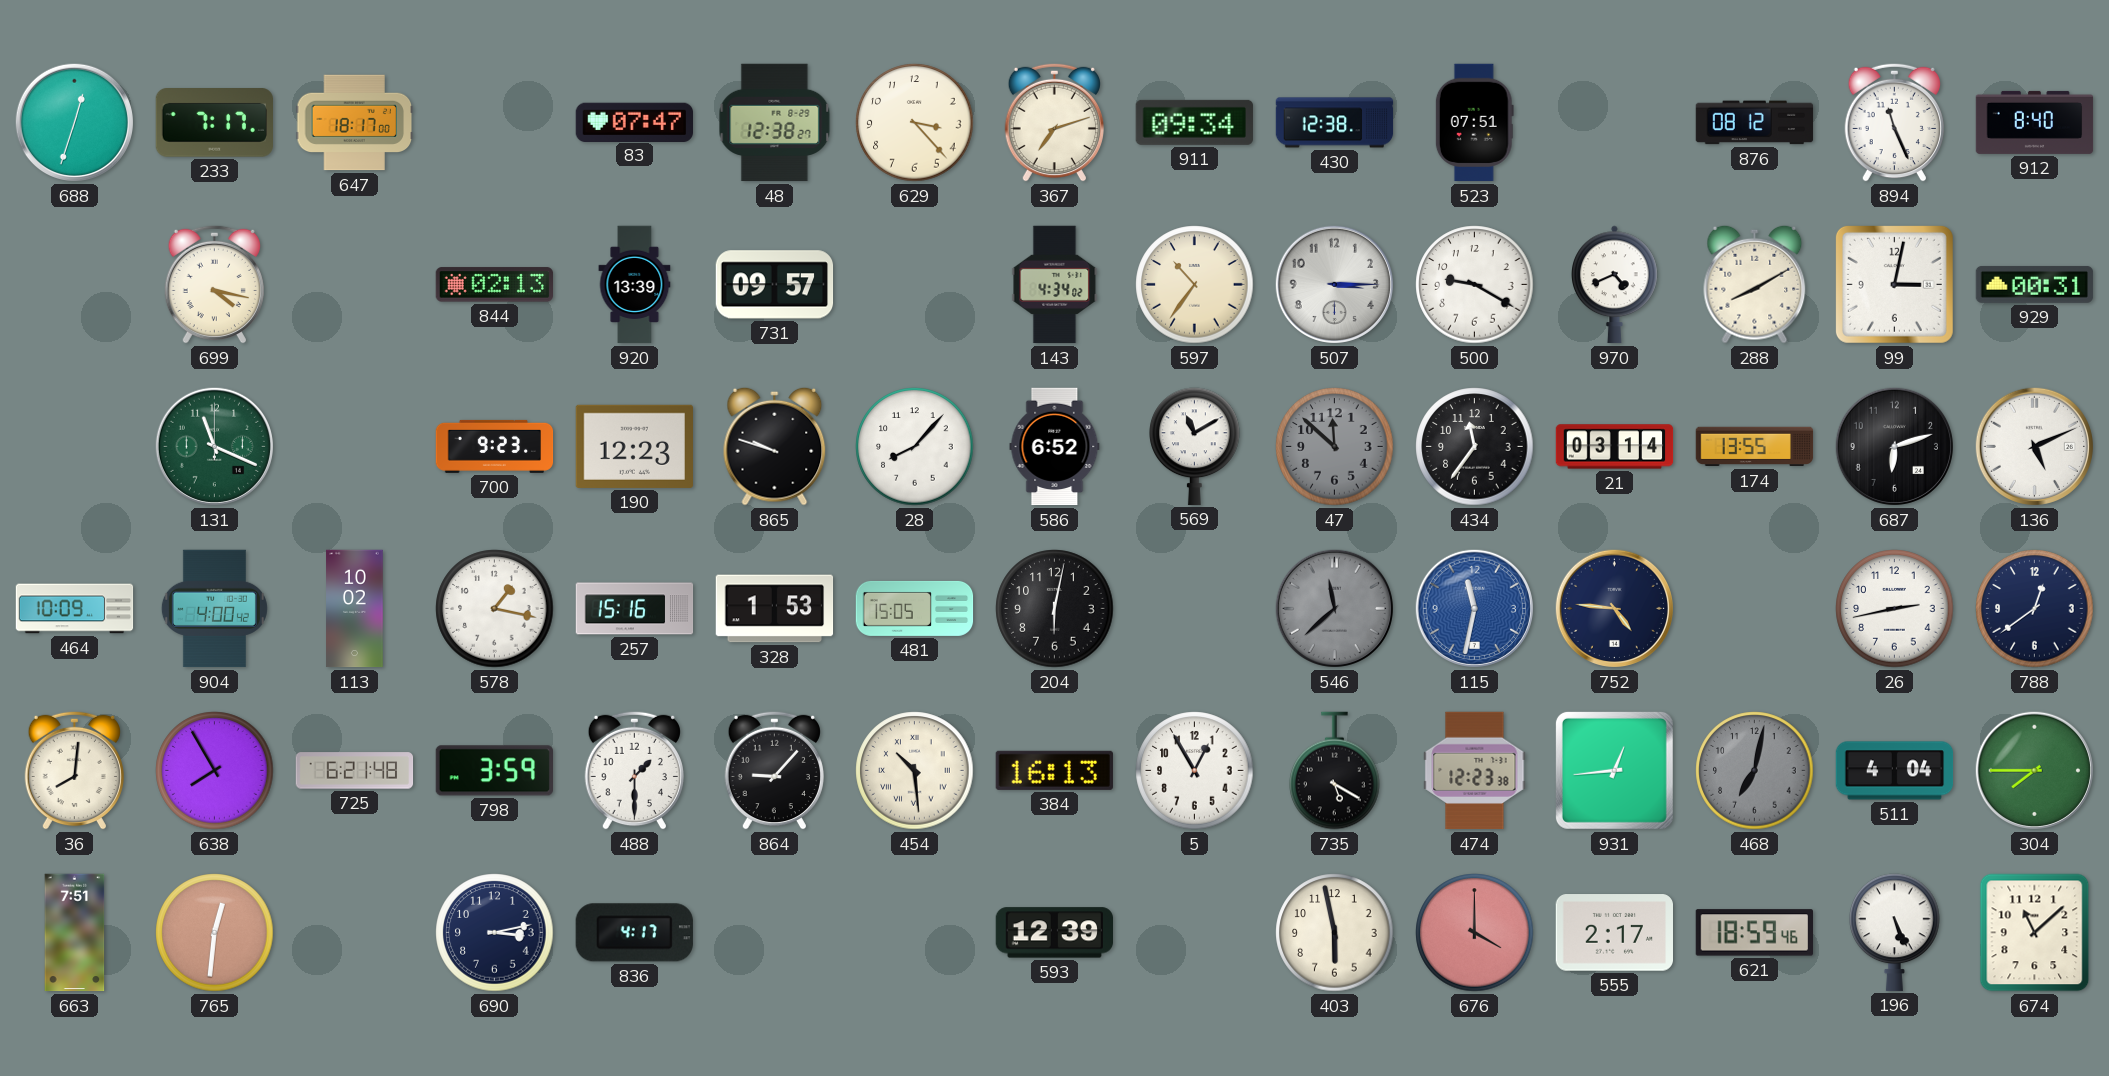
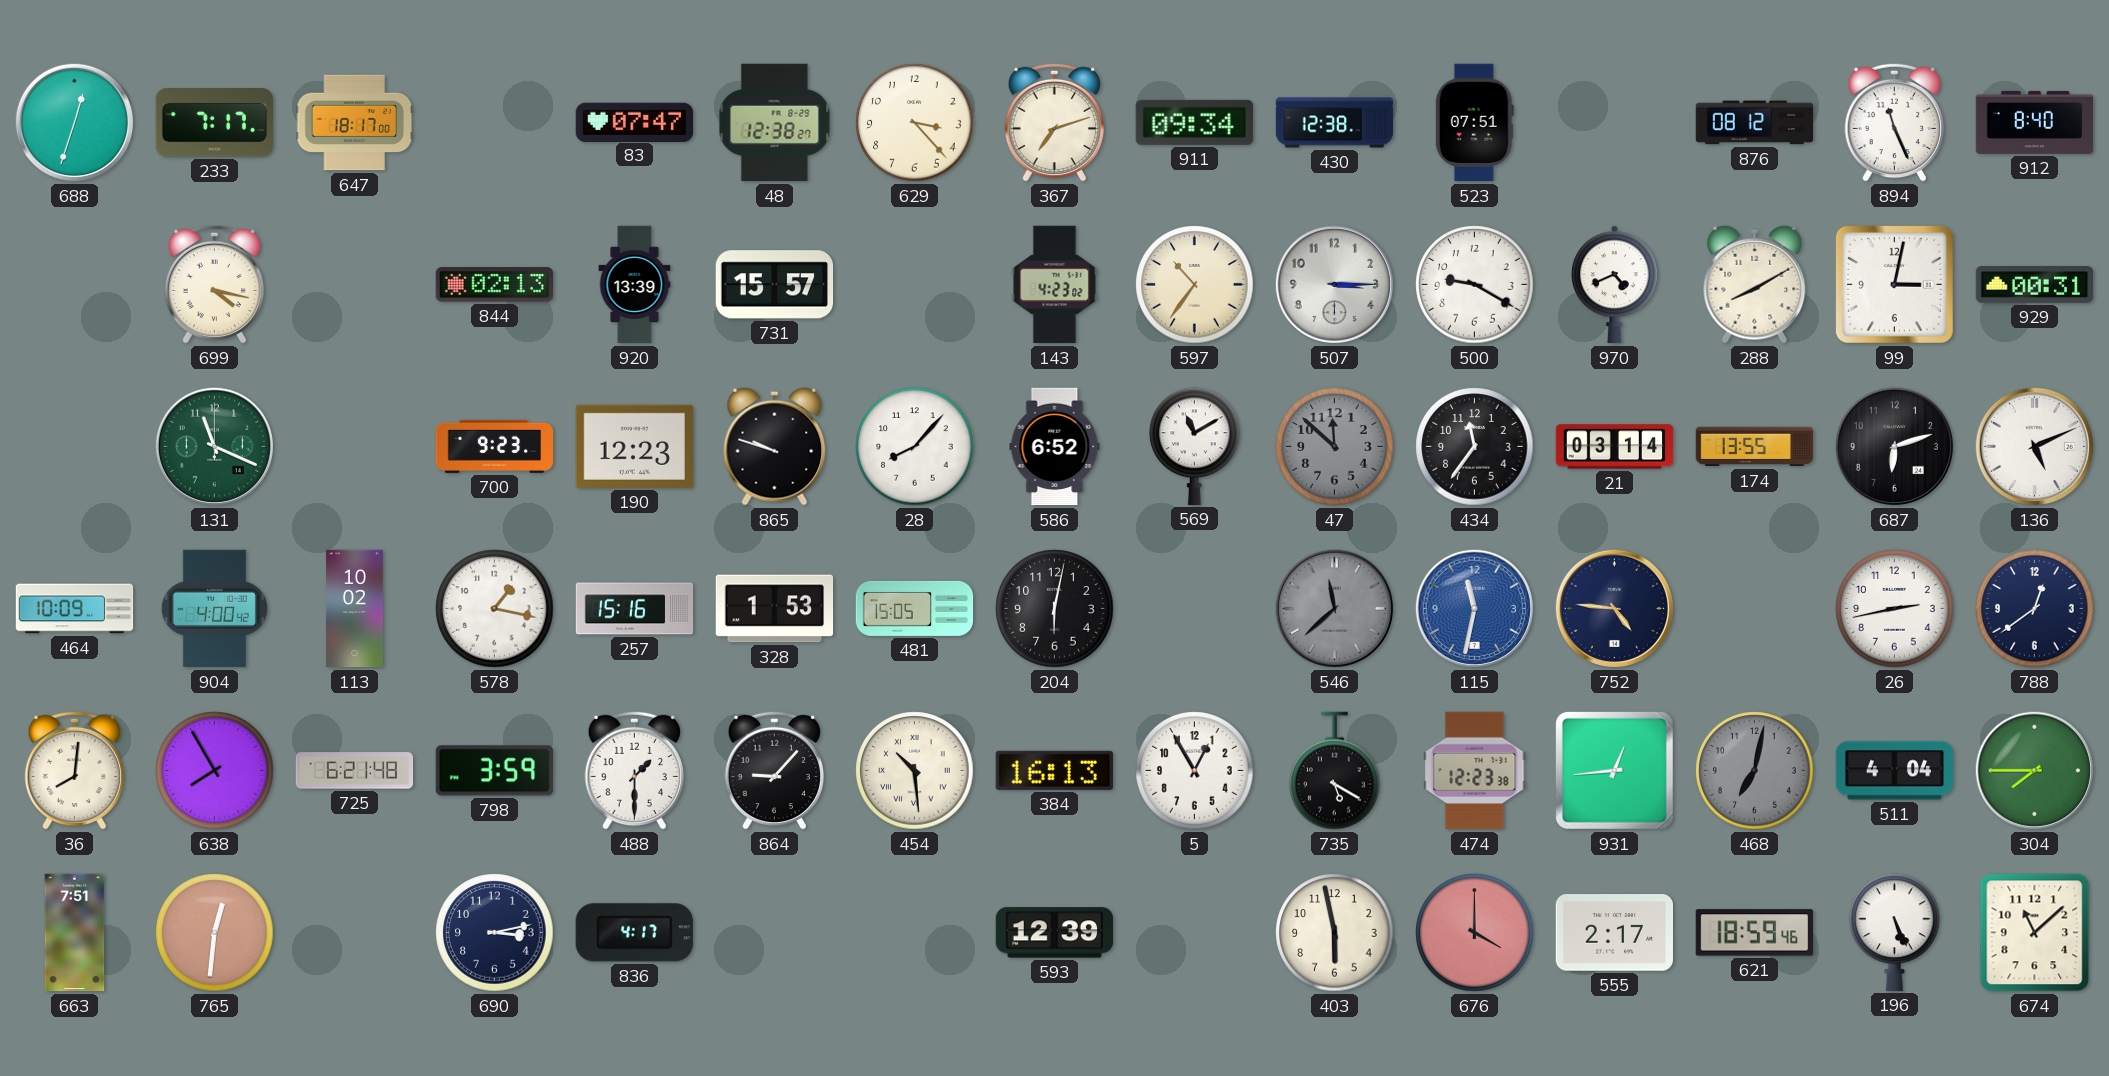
731: 09:57 -> 15:57
143: 4:34 -> 4:23
